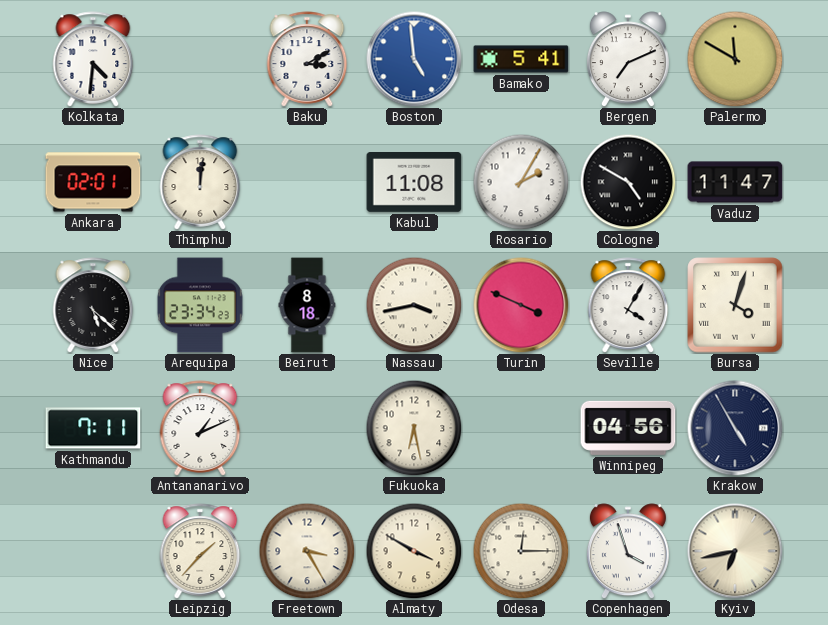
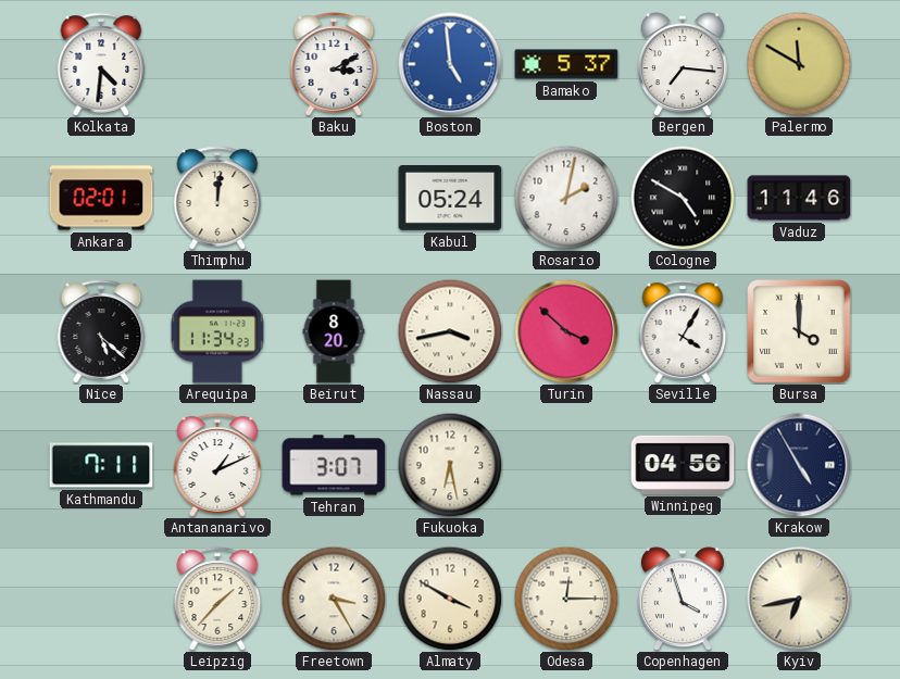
Bamako: 5:41 -> 5:37
Bergen: 7:11 -> 7:16
Kabul: 11:08 -> 05:24
Rosario: 2:05 -> 2:02
Vaduz: 11:47 -> 11:46
Arequipa: 23:34 -> 11:34
Beirut: 8:18 -> 8:20
Turin: 3:49 -> 3:52
Bursa: 4:03 -> 4:00
Tehran: none -> 3:07
